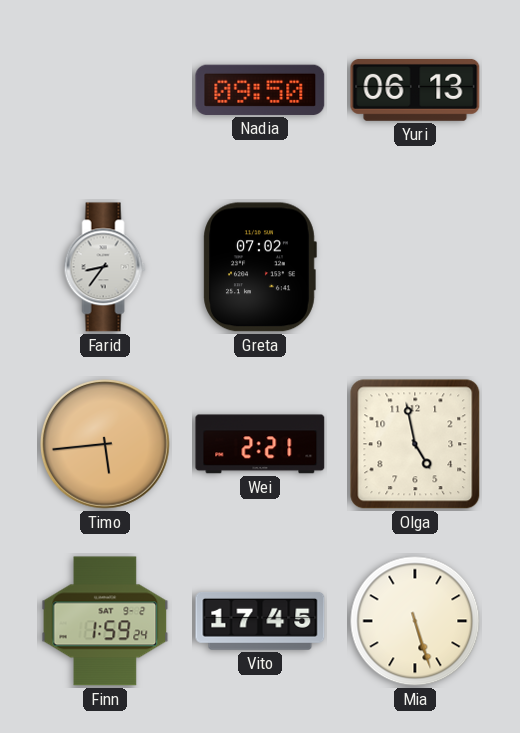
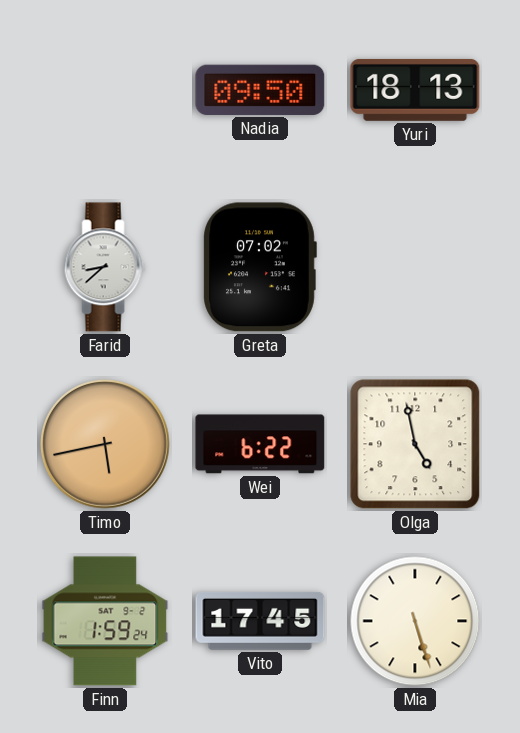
Yuri: 06:13 -> 18:13
Farid: 8:36 -> 8:38
Timo: 5:44 -> 5:43
Wei: 2:21 -> 6:22
